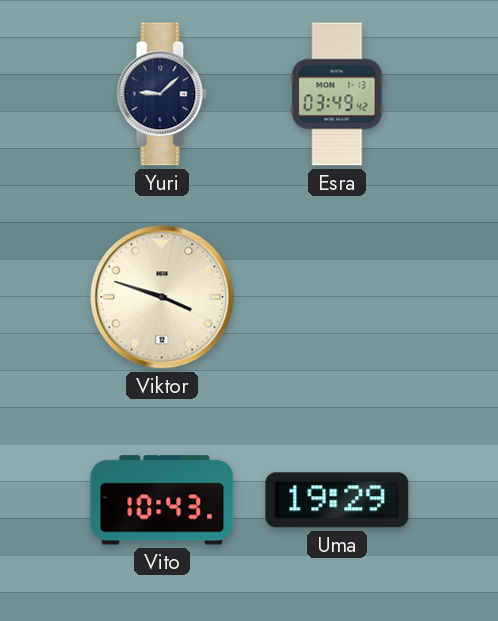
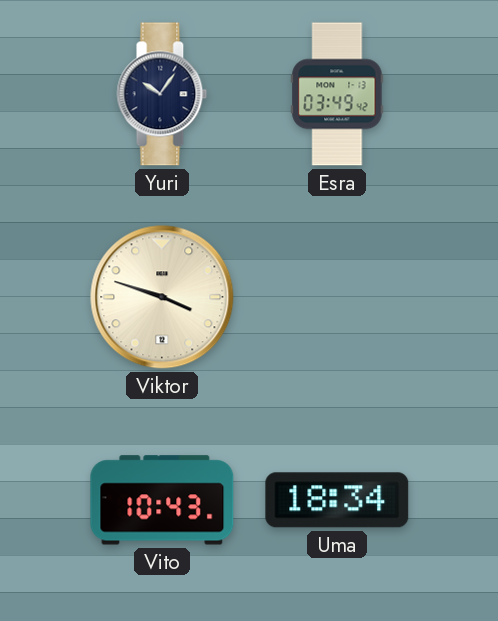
Yuri: 9:08 -> 10:06
Uma: 19:29 -> 18:34
